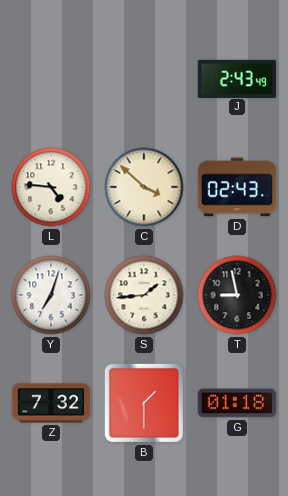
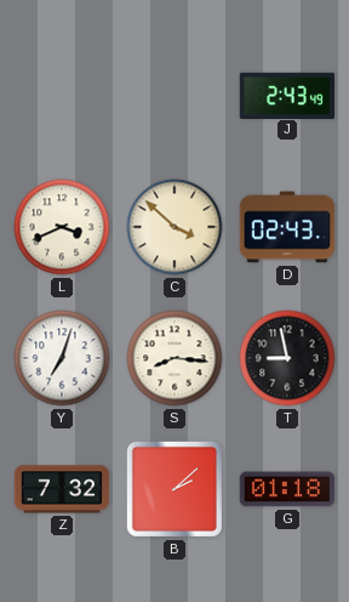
L: 4:46 -> 3:41
S: 1:44 -> 8:16
B: 1:30 -> 2:08
